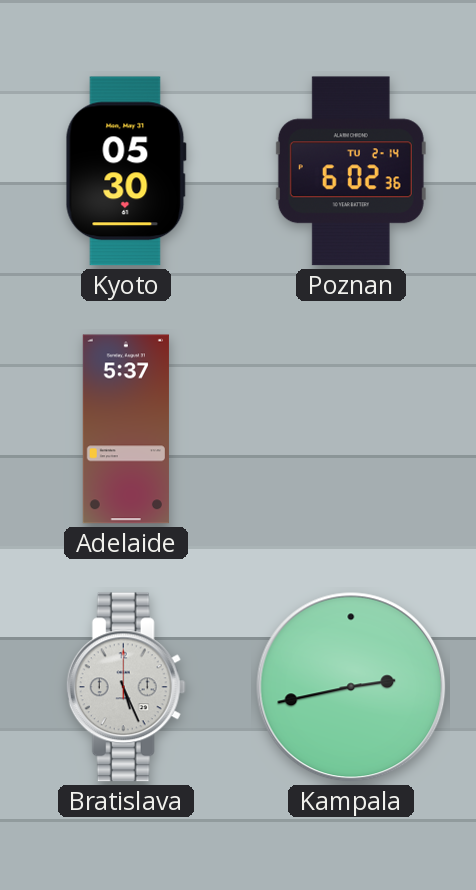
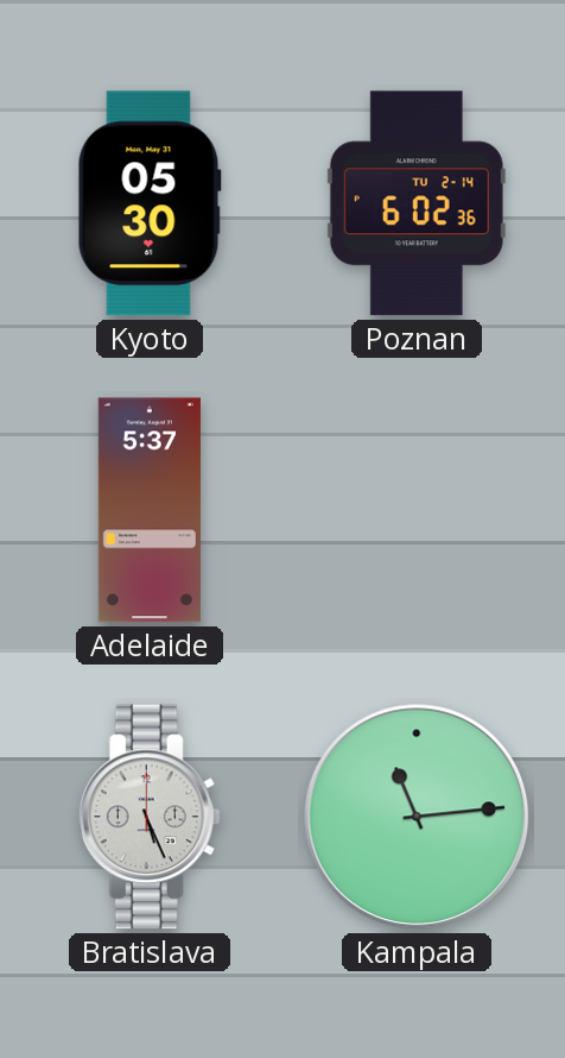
Kampala: 2:43 -> 11:14
